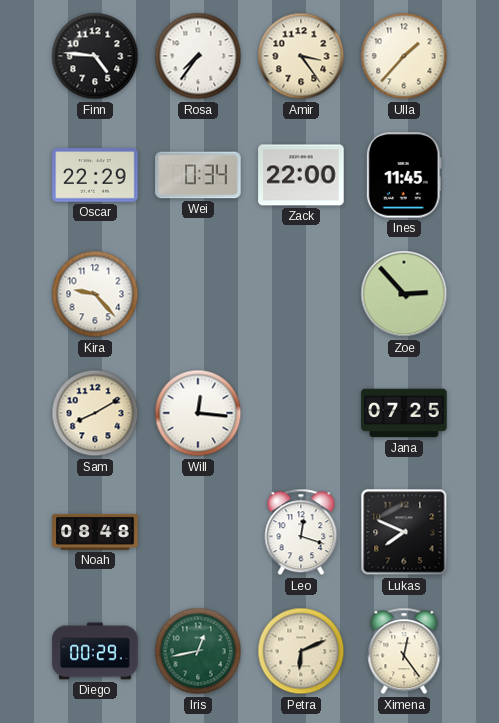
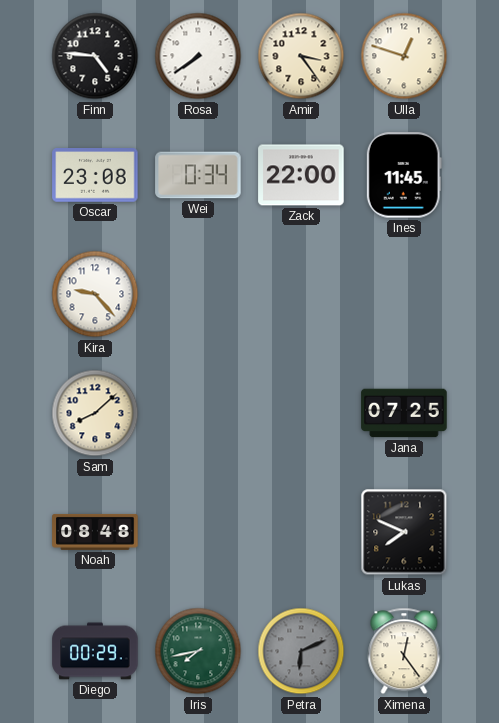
Rosa: 7:36 -> 7:39
Ulla: 1:37 -> 12:48
Oscar: 22:29 -> 23:08
Zoe: 2:53 -> none
Sam: 8:10 -> 8:08
Will: 12:16 -> none
Leo: 12:18 -> none
Iris: 12:43 -> 7:43
Petra dial: cream -> grey
